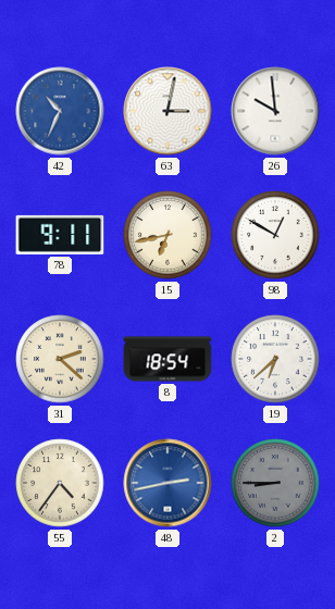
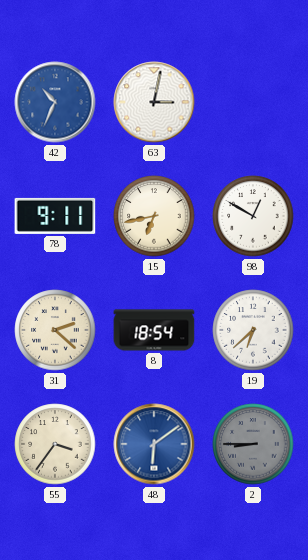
26: 9:59 -> none
55: 4:36 -> 3:36
48: 2:43 -> 6:09
